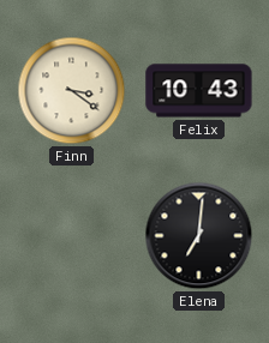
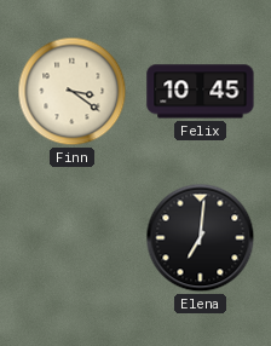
Felix: 10:43 -> 10:45
